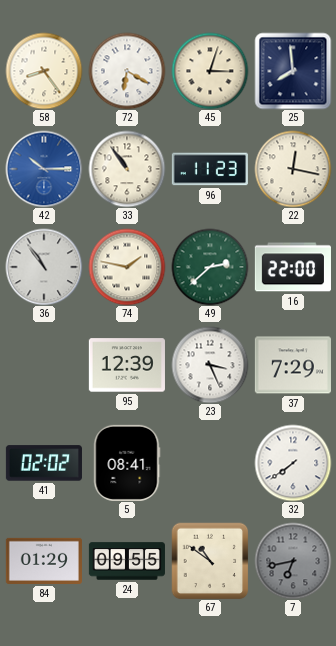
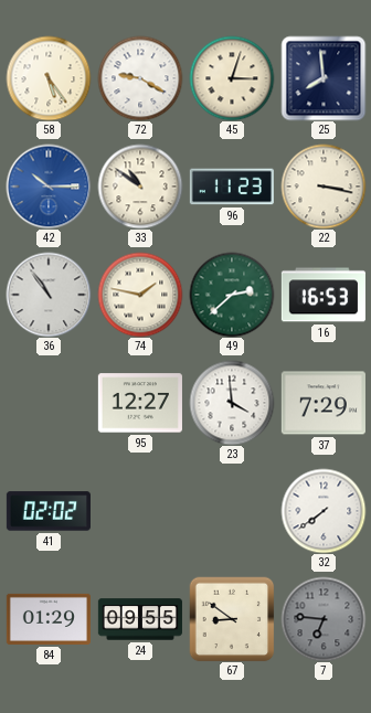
58: 8:24 -> 5:24
72: 6:20 -> 9:20
33: 10:54 -> 10:51
22: 12:17 -> 3:17
16: 22:00 -> 16:53
95: 12:39 -> 12:27
23: 3:26 -> 3:59
5: 08:41 -> none
67: 10:51 -> 8:51
7: 6:43 -> 6:46
